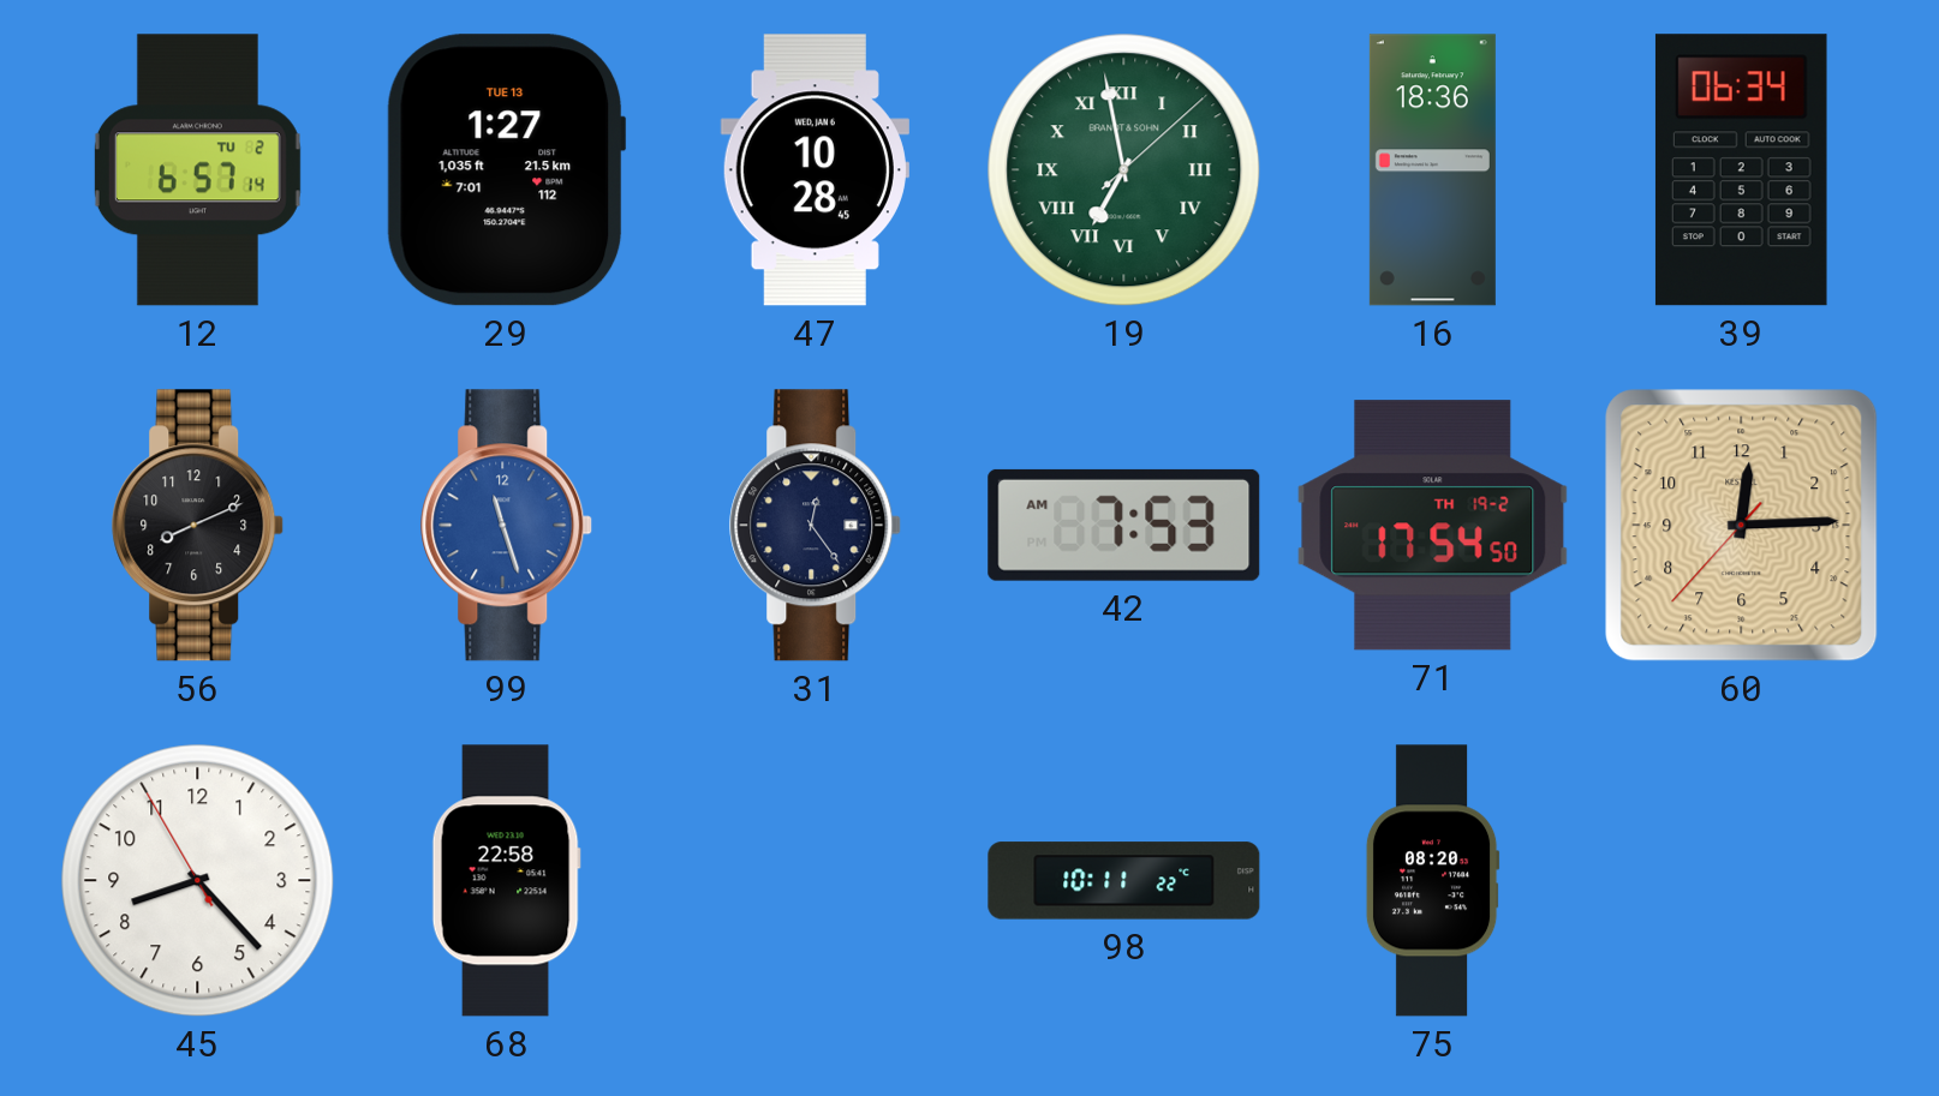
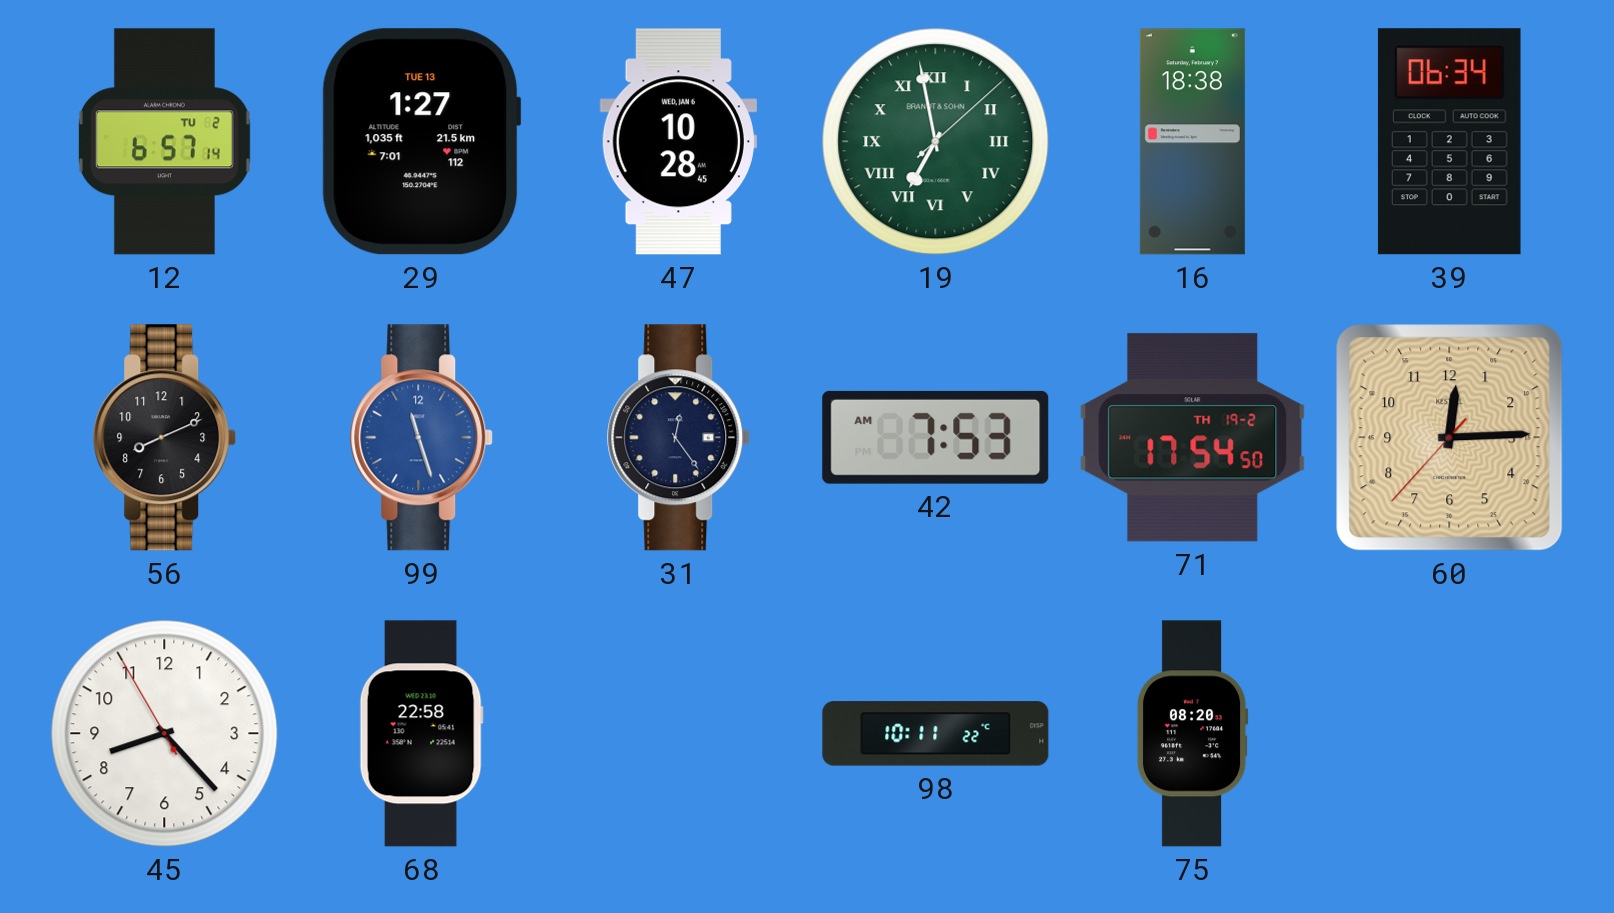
16: 18:36 -> 18:38
